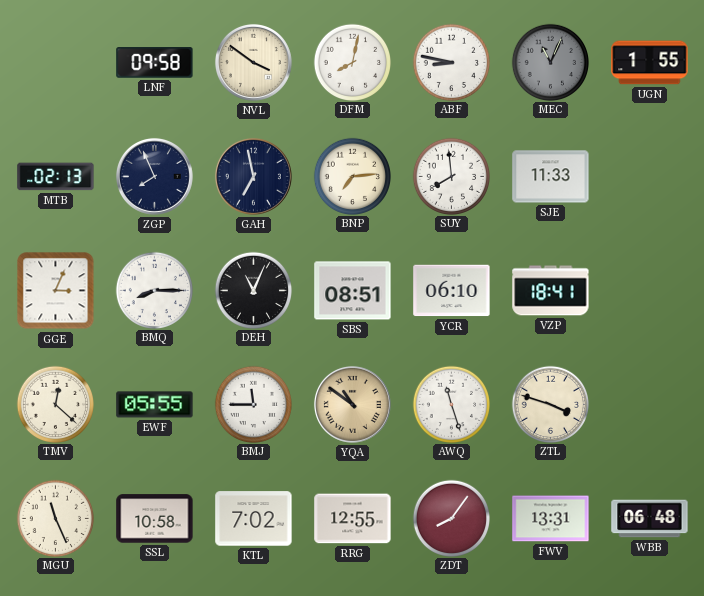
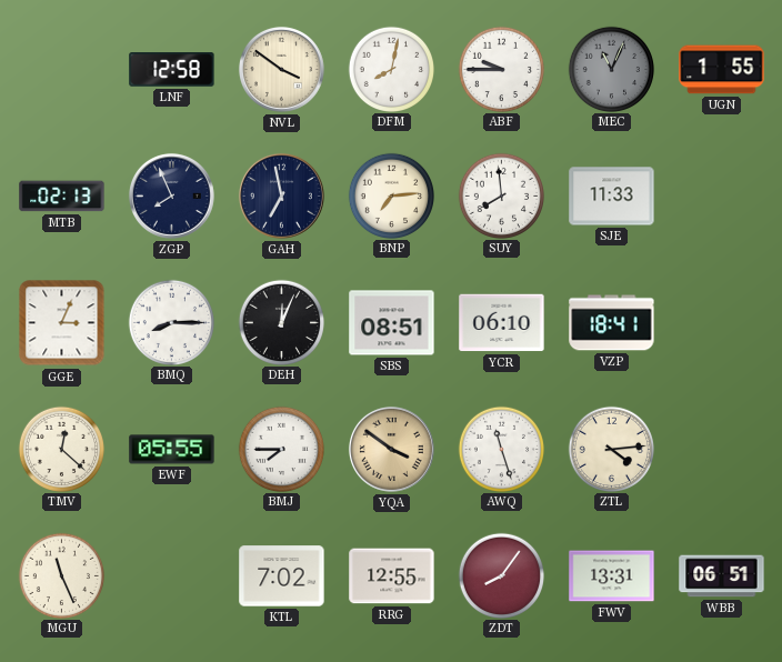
LNF: 09:58 -> 12:58
ABF: 8:47 -> 9:45
DEH: 11:04 -> 12:04
BMJ: 11:45 -> 7:45
YQA: 10:51 -> 3:51
ZTL: 3:48 -> 4:14
SSL: 10:58 -> none
WBB: 06:48 -> 06:51
